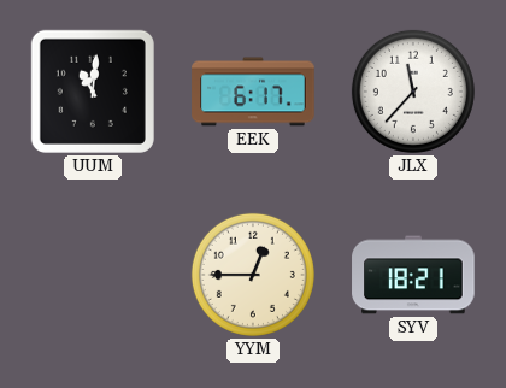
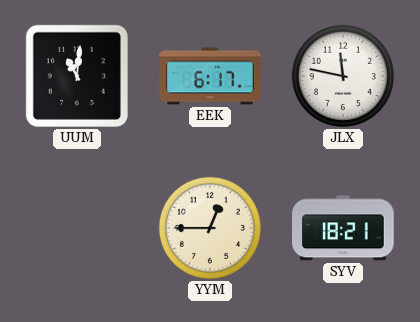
JLX: 11:37 -> 11:47
